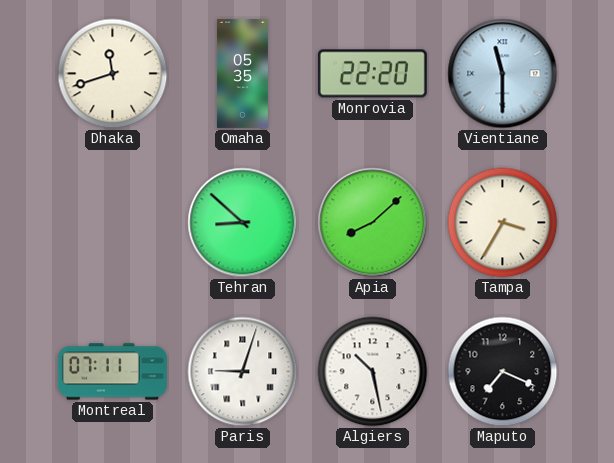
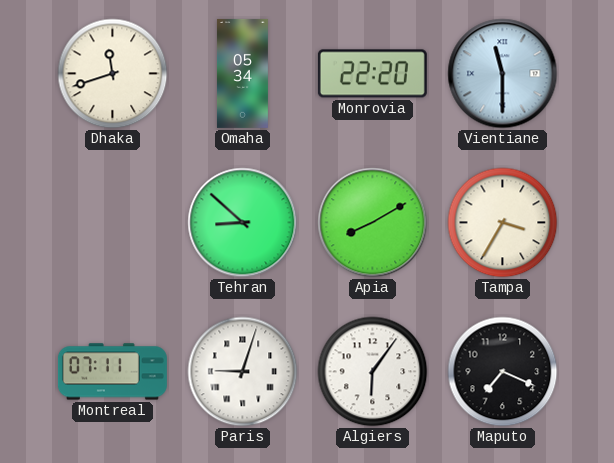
Omaha: 05:35 -> 05:34
Apia: 8:08 -> 8:10
Algiers: 10:28 -> 6:06
